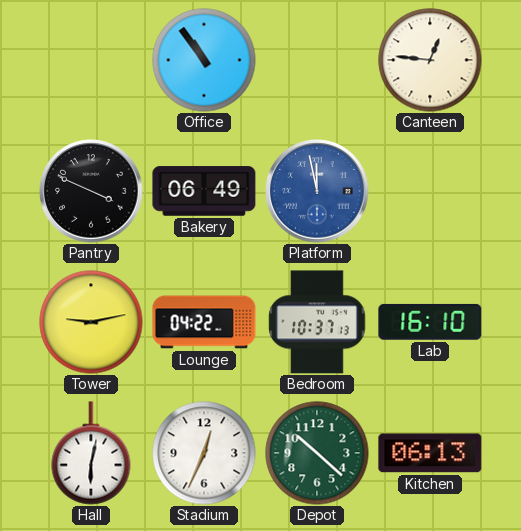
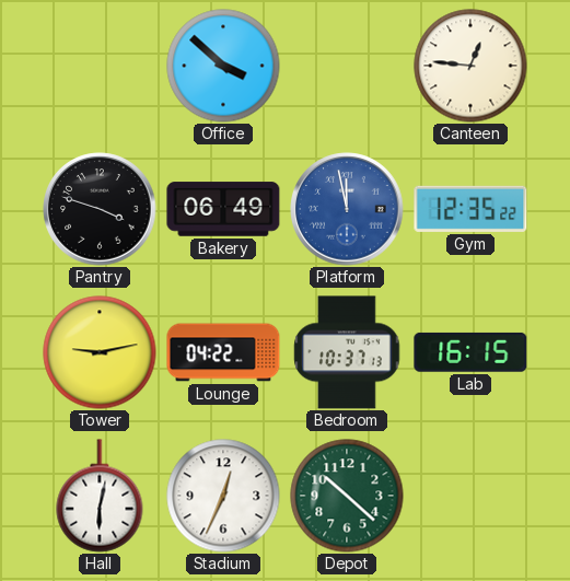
Office: 10:54 -> 3:52
Pantry: 3:49 -> 3:48
Gym: none -> 12:35
Lab: 16:10 -> 16:15
Kitchen: 06:13 -> none
